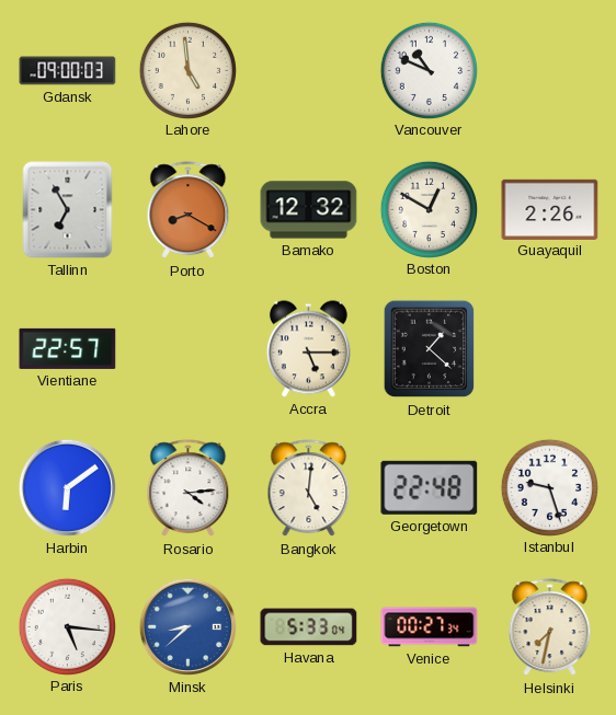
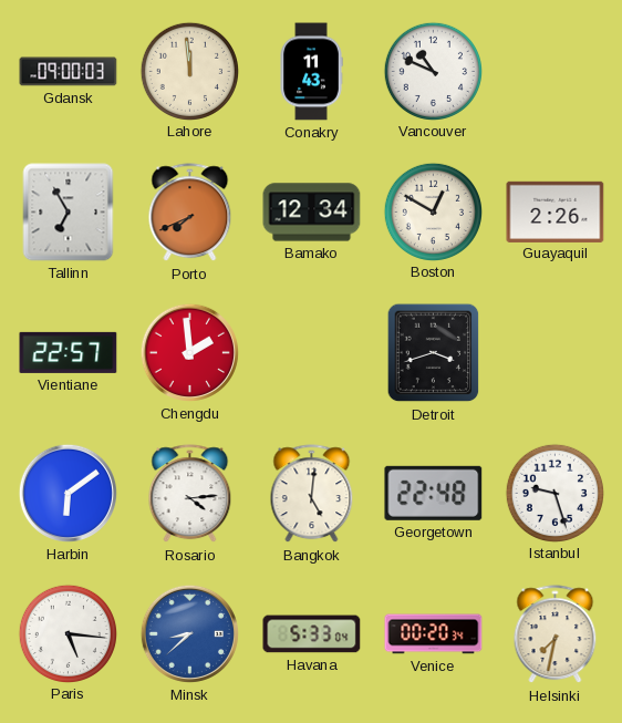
Lahore: 4:59 -> 11:59
Conakry: none -> 11:43
Porto: 8:20 -> 7:41
Bamako: 12:32 -> 12:34
Chengdu: none -> 1:59
Accra: 5:15 -> none
Detroit: 1:22 -> 3:42
Venice: 00:27 -> 00:20
